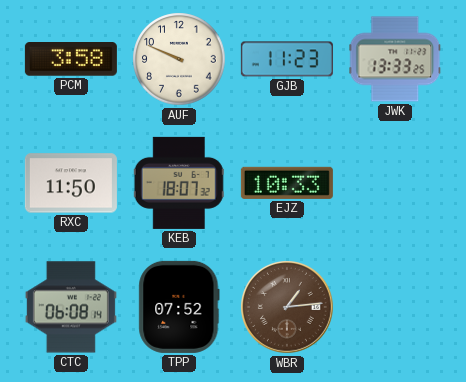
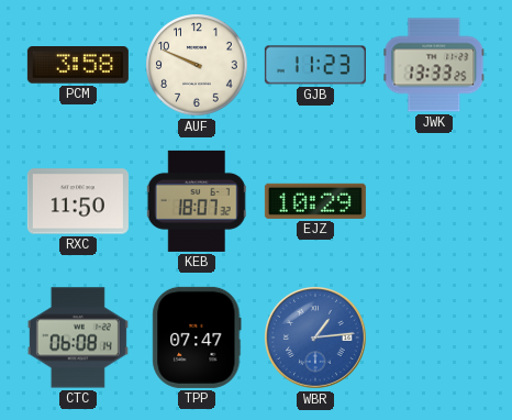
EJZ: 10:33 -> 10:29
TPP: 07:52 -> 07:47
WBR dial: brown -> blue
